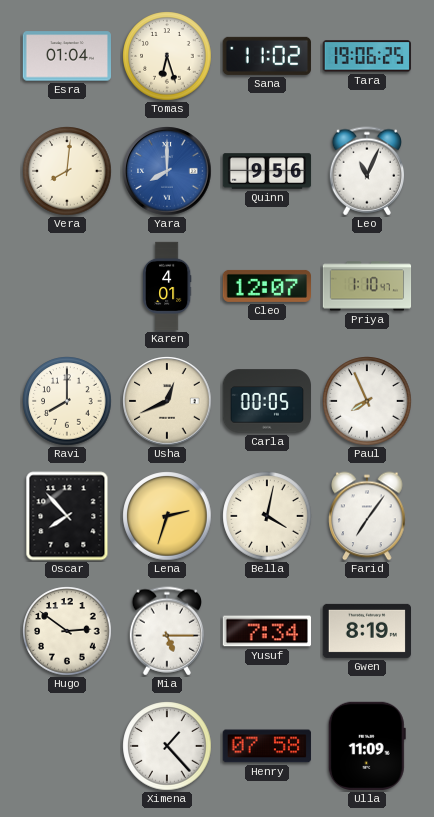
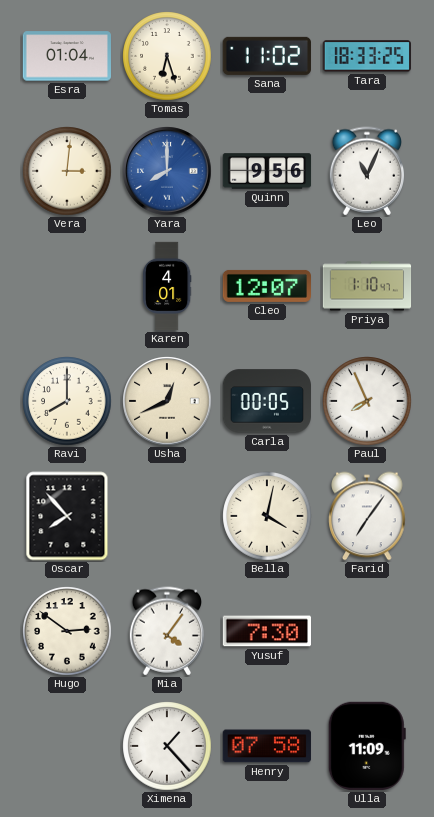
Tara: 19:06 -> 18:33
Vera: 8:01 -> 3:01
Lena: 2:33 -> none
Mia: 5:15 -> 4:06
Yusuf: 7:34 -> 7:30
Gwen: 8:19 -> none
